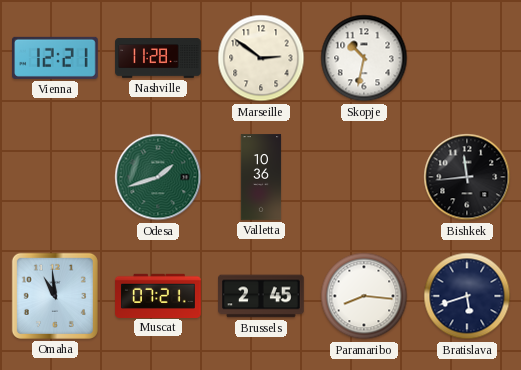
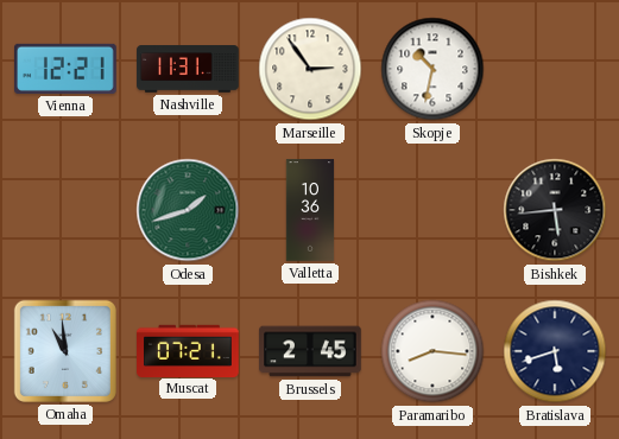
Nashville: 11:28 -> 11:31
Marseille: 2:51 -> 2:54
Bishkek: 11:44 -> 5:44
